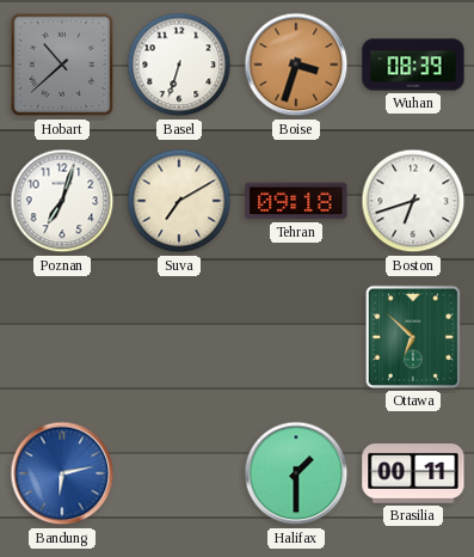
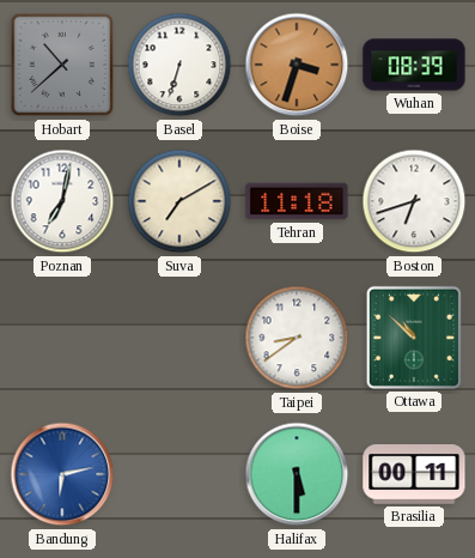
Poznan: 7:03 -> 7:02
Tehran: 09:18 -> 11:18
Taipei: none -> 8:39
Ottawa: 6:52 -> 10:52
Halifax: 1:30 -> 5:30
